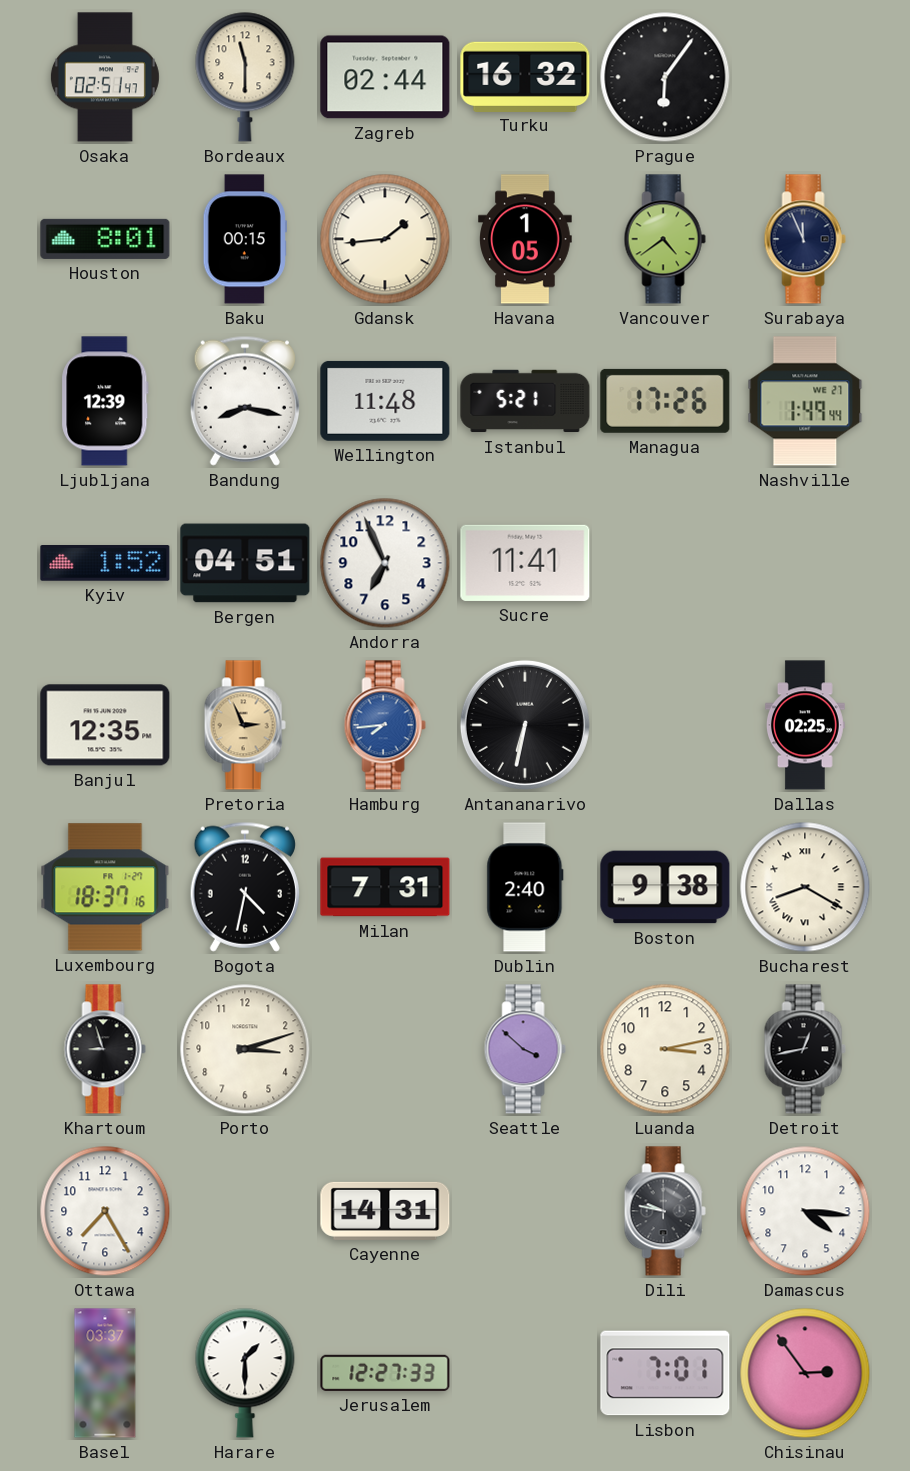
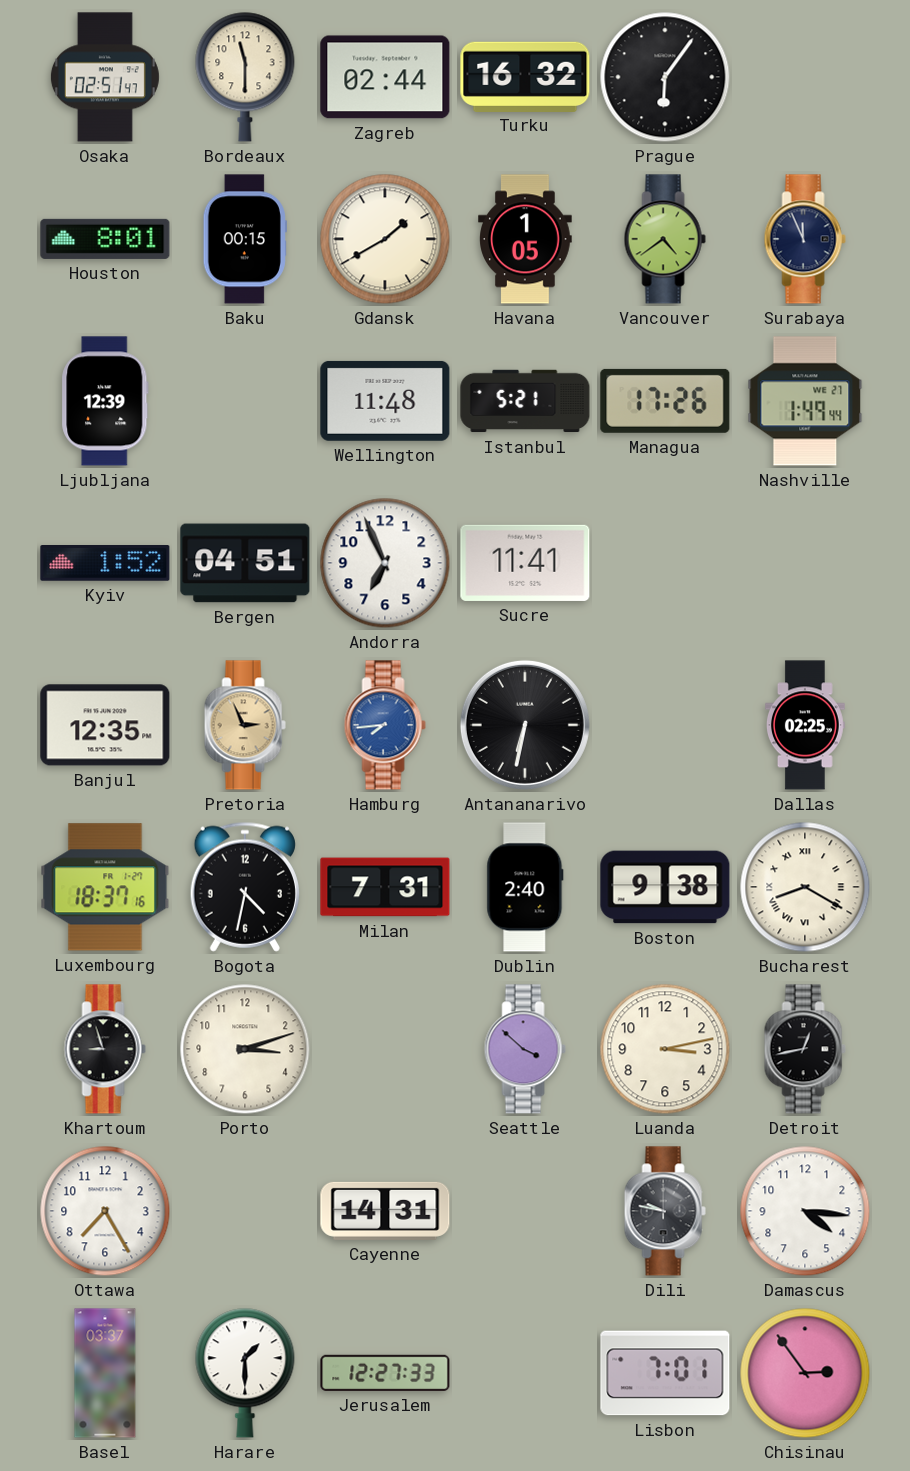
Gdansk: 1:44 -> 1:40
Bandung: 8:17 -> none
